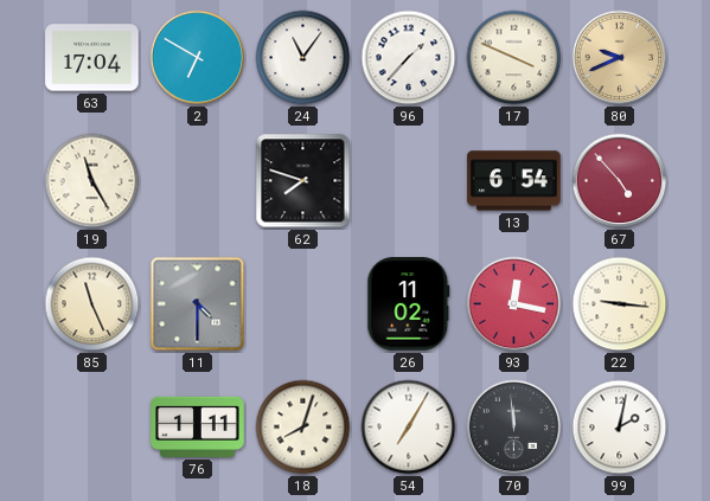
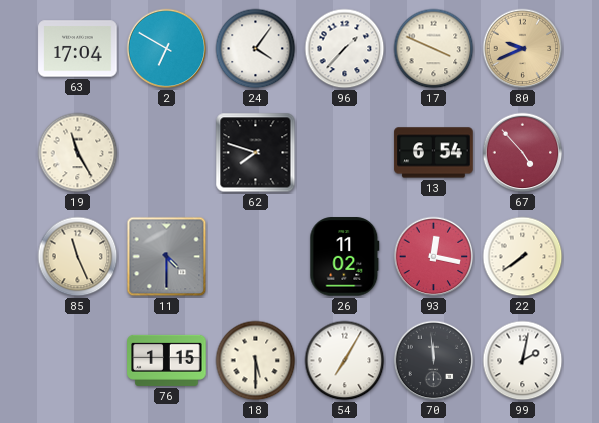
24: 11:06 -> 4:06
22: 9:16 -> 7:39
76: 1:11 -> 1:15
18: 8:03 -> 5:30
